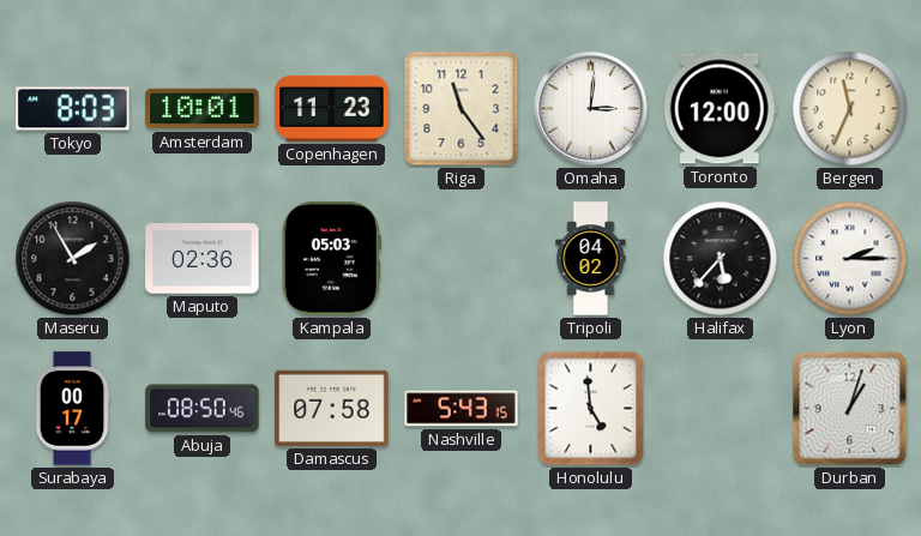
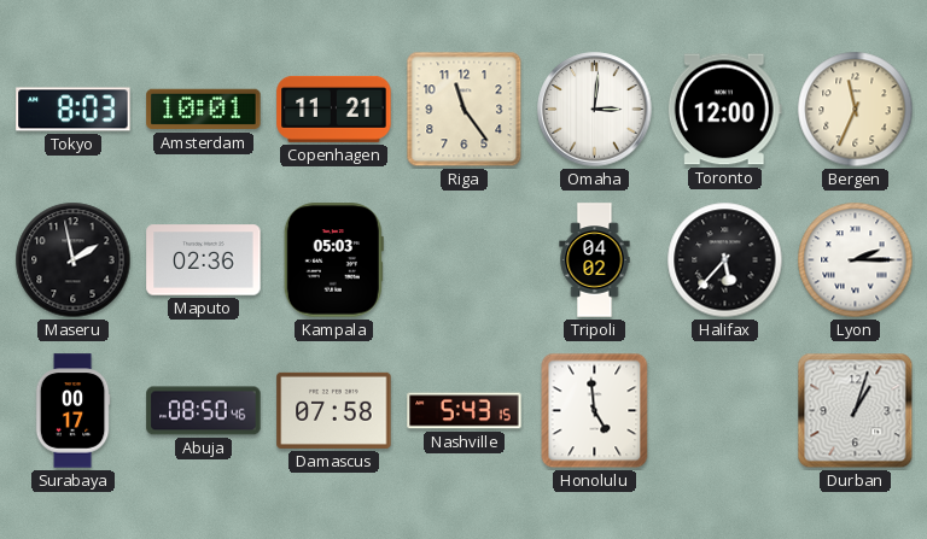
Copenhagen: 11:23 -> 11:21
Maseru: 1:55 -> 1:58
